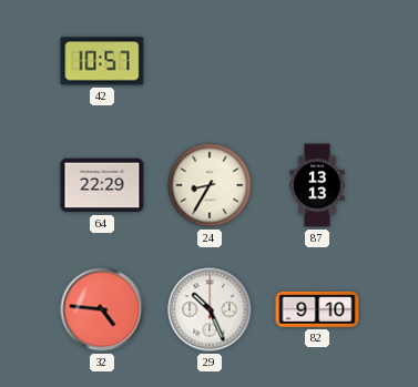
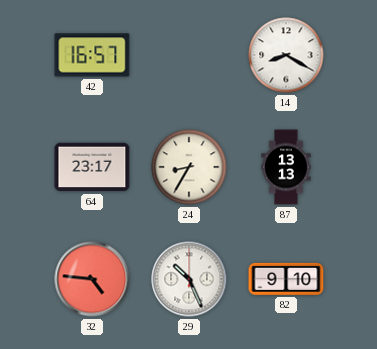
42: 10:57 -> 16:57
14: none -> 8:20
64: 22:29 -> 23:17
